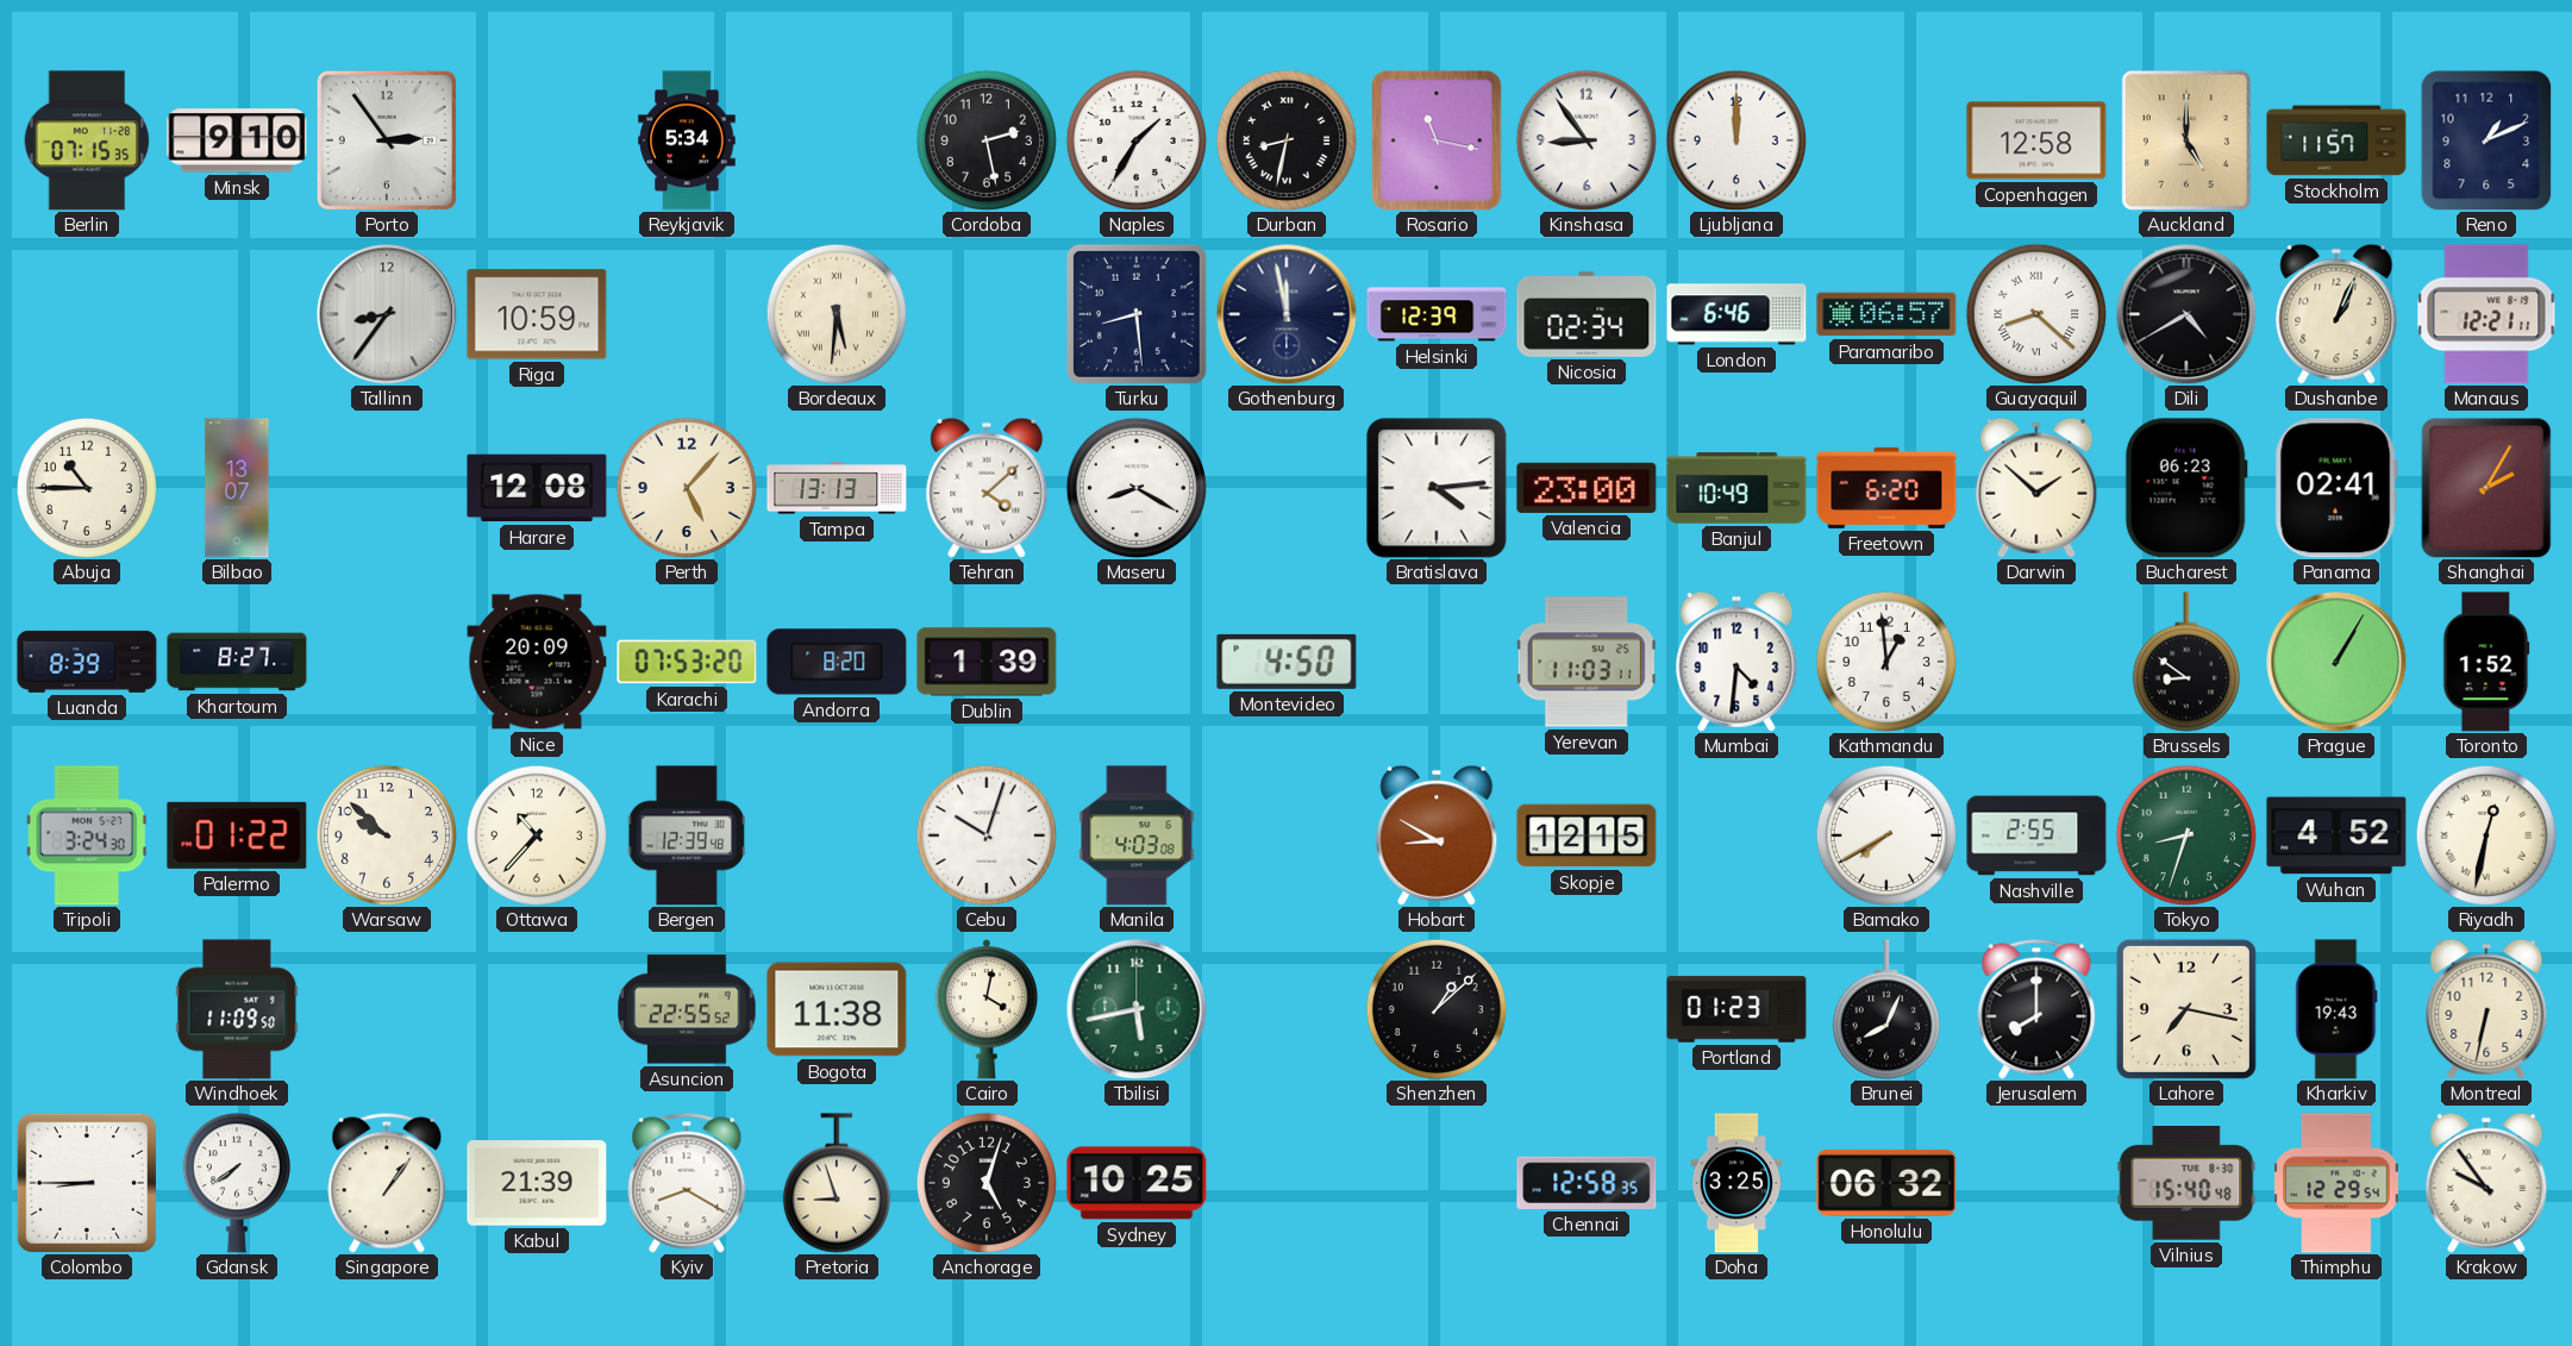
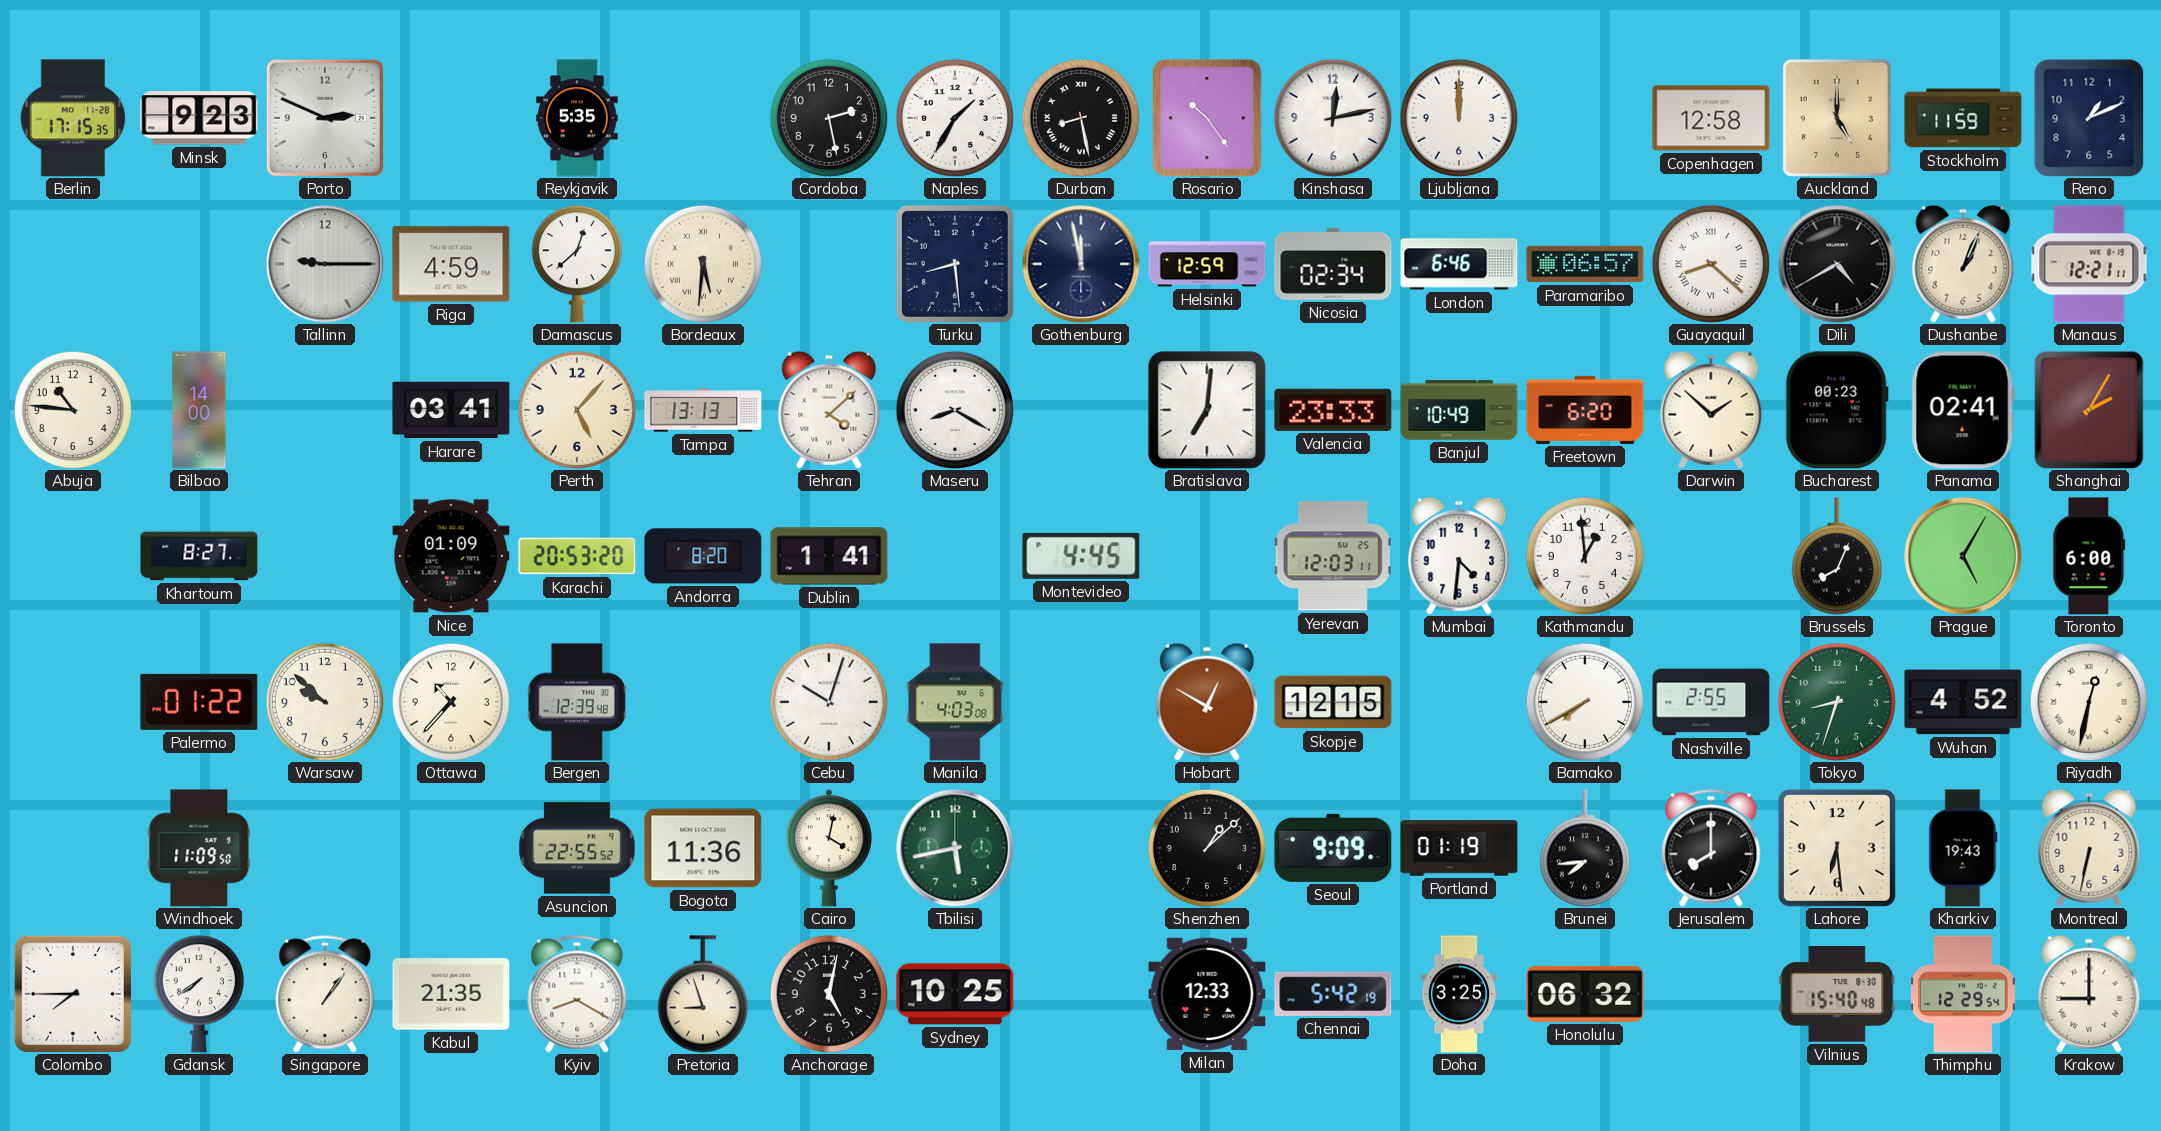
Berlin: 07:15 -> 17:15
Minsk: 9:10 -> 9:23
Porto: 2:54 -> 2:49
Reykjavik: 5:34 -> 5:35
Durban: 8:32 -> 8:28
Rosario: 11:17 -> 10:24
Kinshasa: 8:54 -> 12:13
Stockholm: 11:57 -> 11:59
Tallinn: 8:36 -> 9:15
Riga: 10:59 -> 4:59
Damascus: none -> 12:38
Helsinki: 12:39 -> 12:59
Abuja: 10:45 -> 10:46
Bilbao: 13:07 -> 14:00
Harare: 12:08 -> 03:41
Bratislava: 4:14 -> 7:01
Valencia: 23:00 -> 23:33
Bucharest: 06:23 -> 00:23
Luanda: 8:39 -> none
Nice: 20:09 -> 01:09
Karachi: 07:53 -> 20:53
Dublin: 1:39 -> 1:41
Montevideo: 4:50 -> 4:45
Yerevan: 11:03 -> 12:03
Brussels: 8:51 -> 8:04
Prague: 1:05 -> 5:05
Toronto: 1:52 -> 6:00
Tripoli: 3:24 -> none
Hobart: 8:50 -> 12:50
Bogota: 11:38 -> 11:36
Seoul: none -> 9:09
Portland: 01:23 -> 01:19
Brunei: 8:04 -> 7:44
Lahore: 7:17 -> 6:29
Colombo: 8:45 -> 7:45
Kabul: 21:39 -> 21:35
Anchorage: 5:03 -> 5:02
Milan: none -> 12:33
Chennai: 12:58 -> 5:42
Krakow: 9:54 -> 9:00
